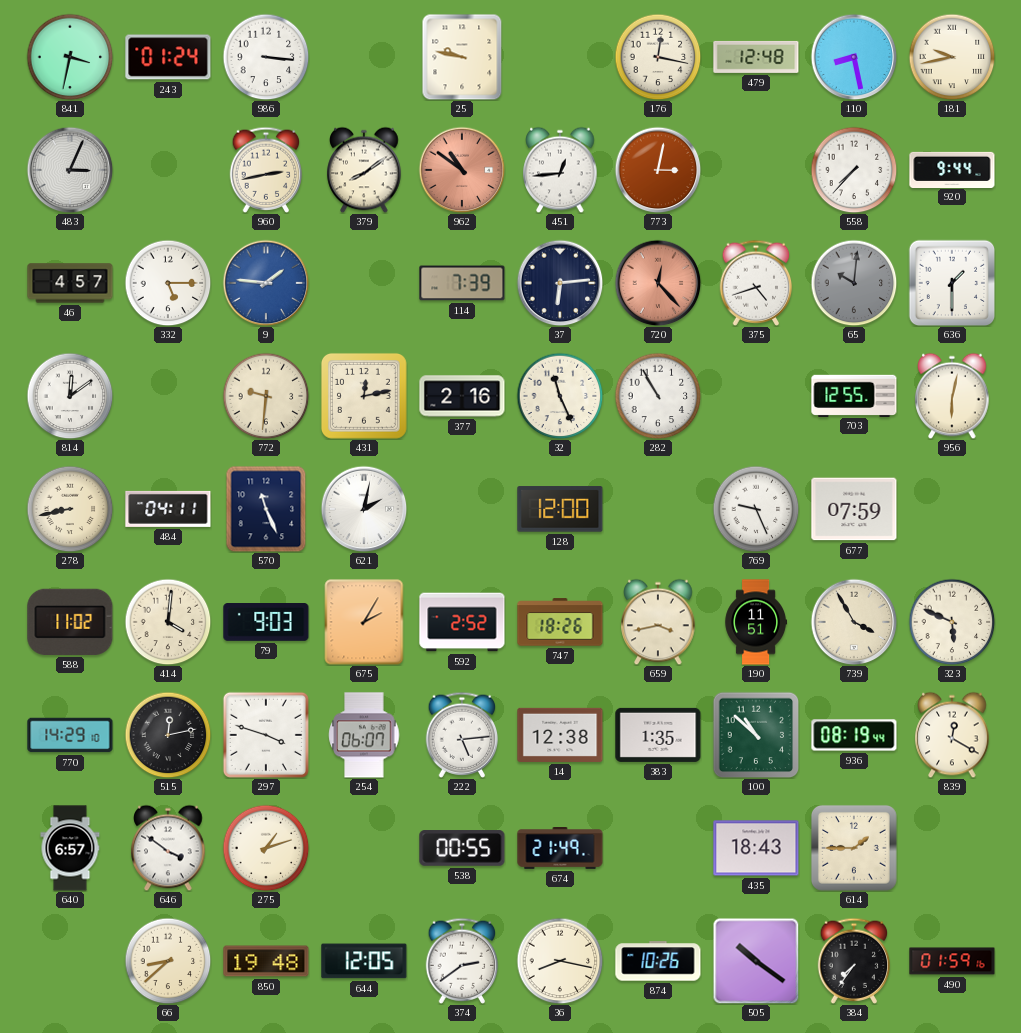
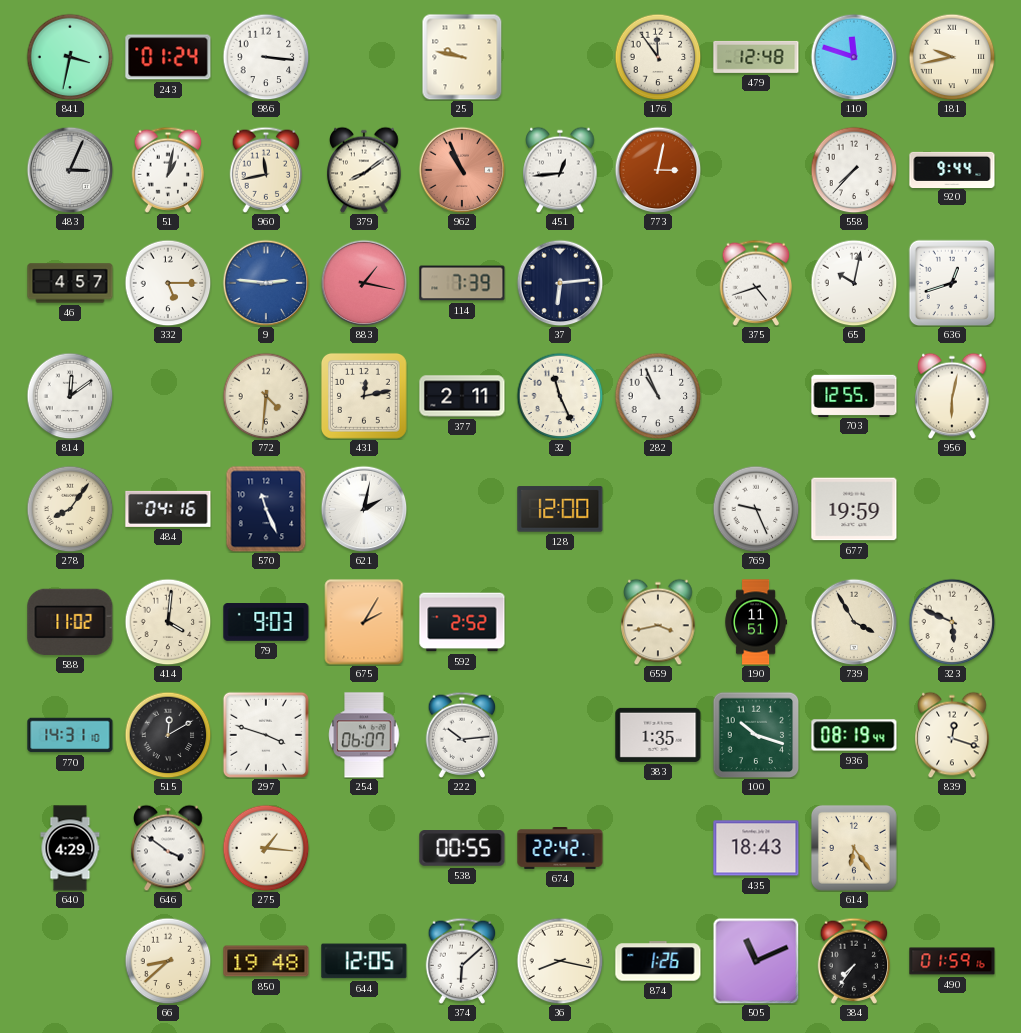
176: 12:17 -> 11:54
110: 8:28 -> 11:48
51: none -> 1:02
960: 2:43 -> 11:43
962: 10:51 -> 10:56
9: 1:46 -> 2:46
883: none -> 1:17
720: 12:23 -> none
65: 10:01 -> 10:02
65 dial: grey -> white
636: 1:30 -> 12:42
772: 9:31 -> 4:31
377: 2:16 -> 2:11
282: 10:55 -> 10:56
278: 8:43 -> 8:06
484: 04:11 -> 04:16
677: 07:59 -> 19:59
747: 18:26 -> none
770: 14:29 -> 14:31
515: 12:13 -> 12:10
222: 5:14 -> 10:14
14: 12:38 -> none
100: 10:52 -> 10:18
839: 12:20 -> 12:18
640: 6:57 -> 4:29
275: 1:12 -> 1:16
674: 21:49 -> 22:42
614: 1:45 -> 6:24
374: 2:39 -> 6:08
874: 10:26 -> 1:26
505: 10:21 -> 11:11
